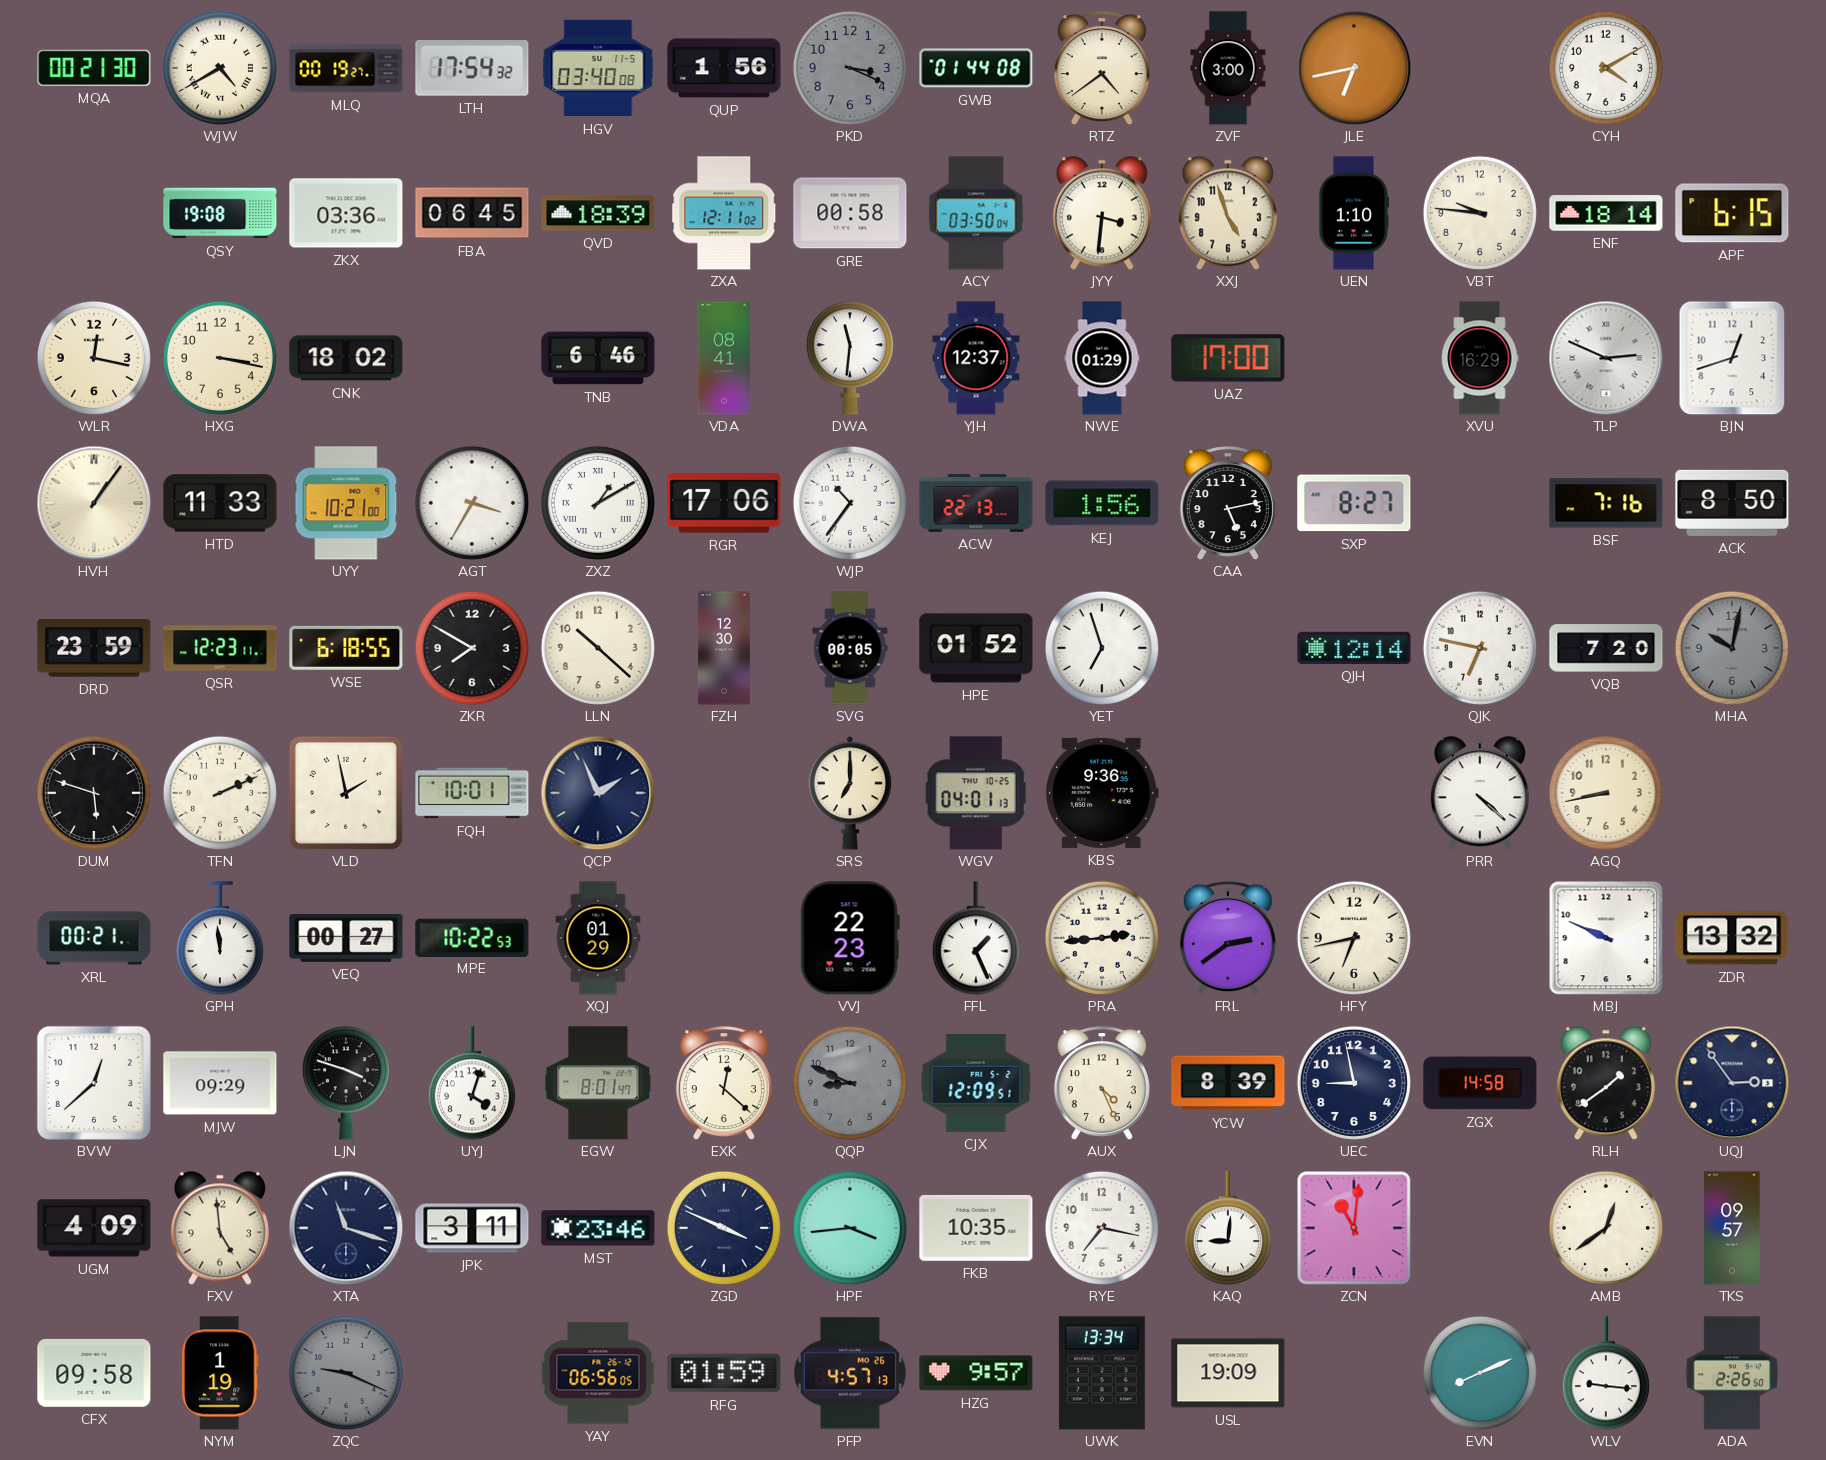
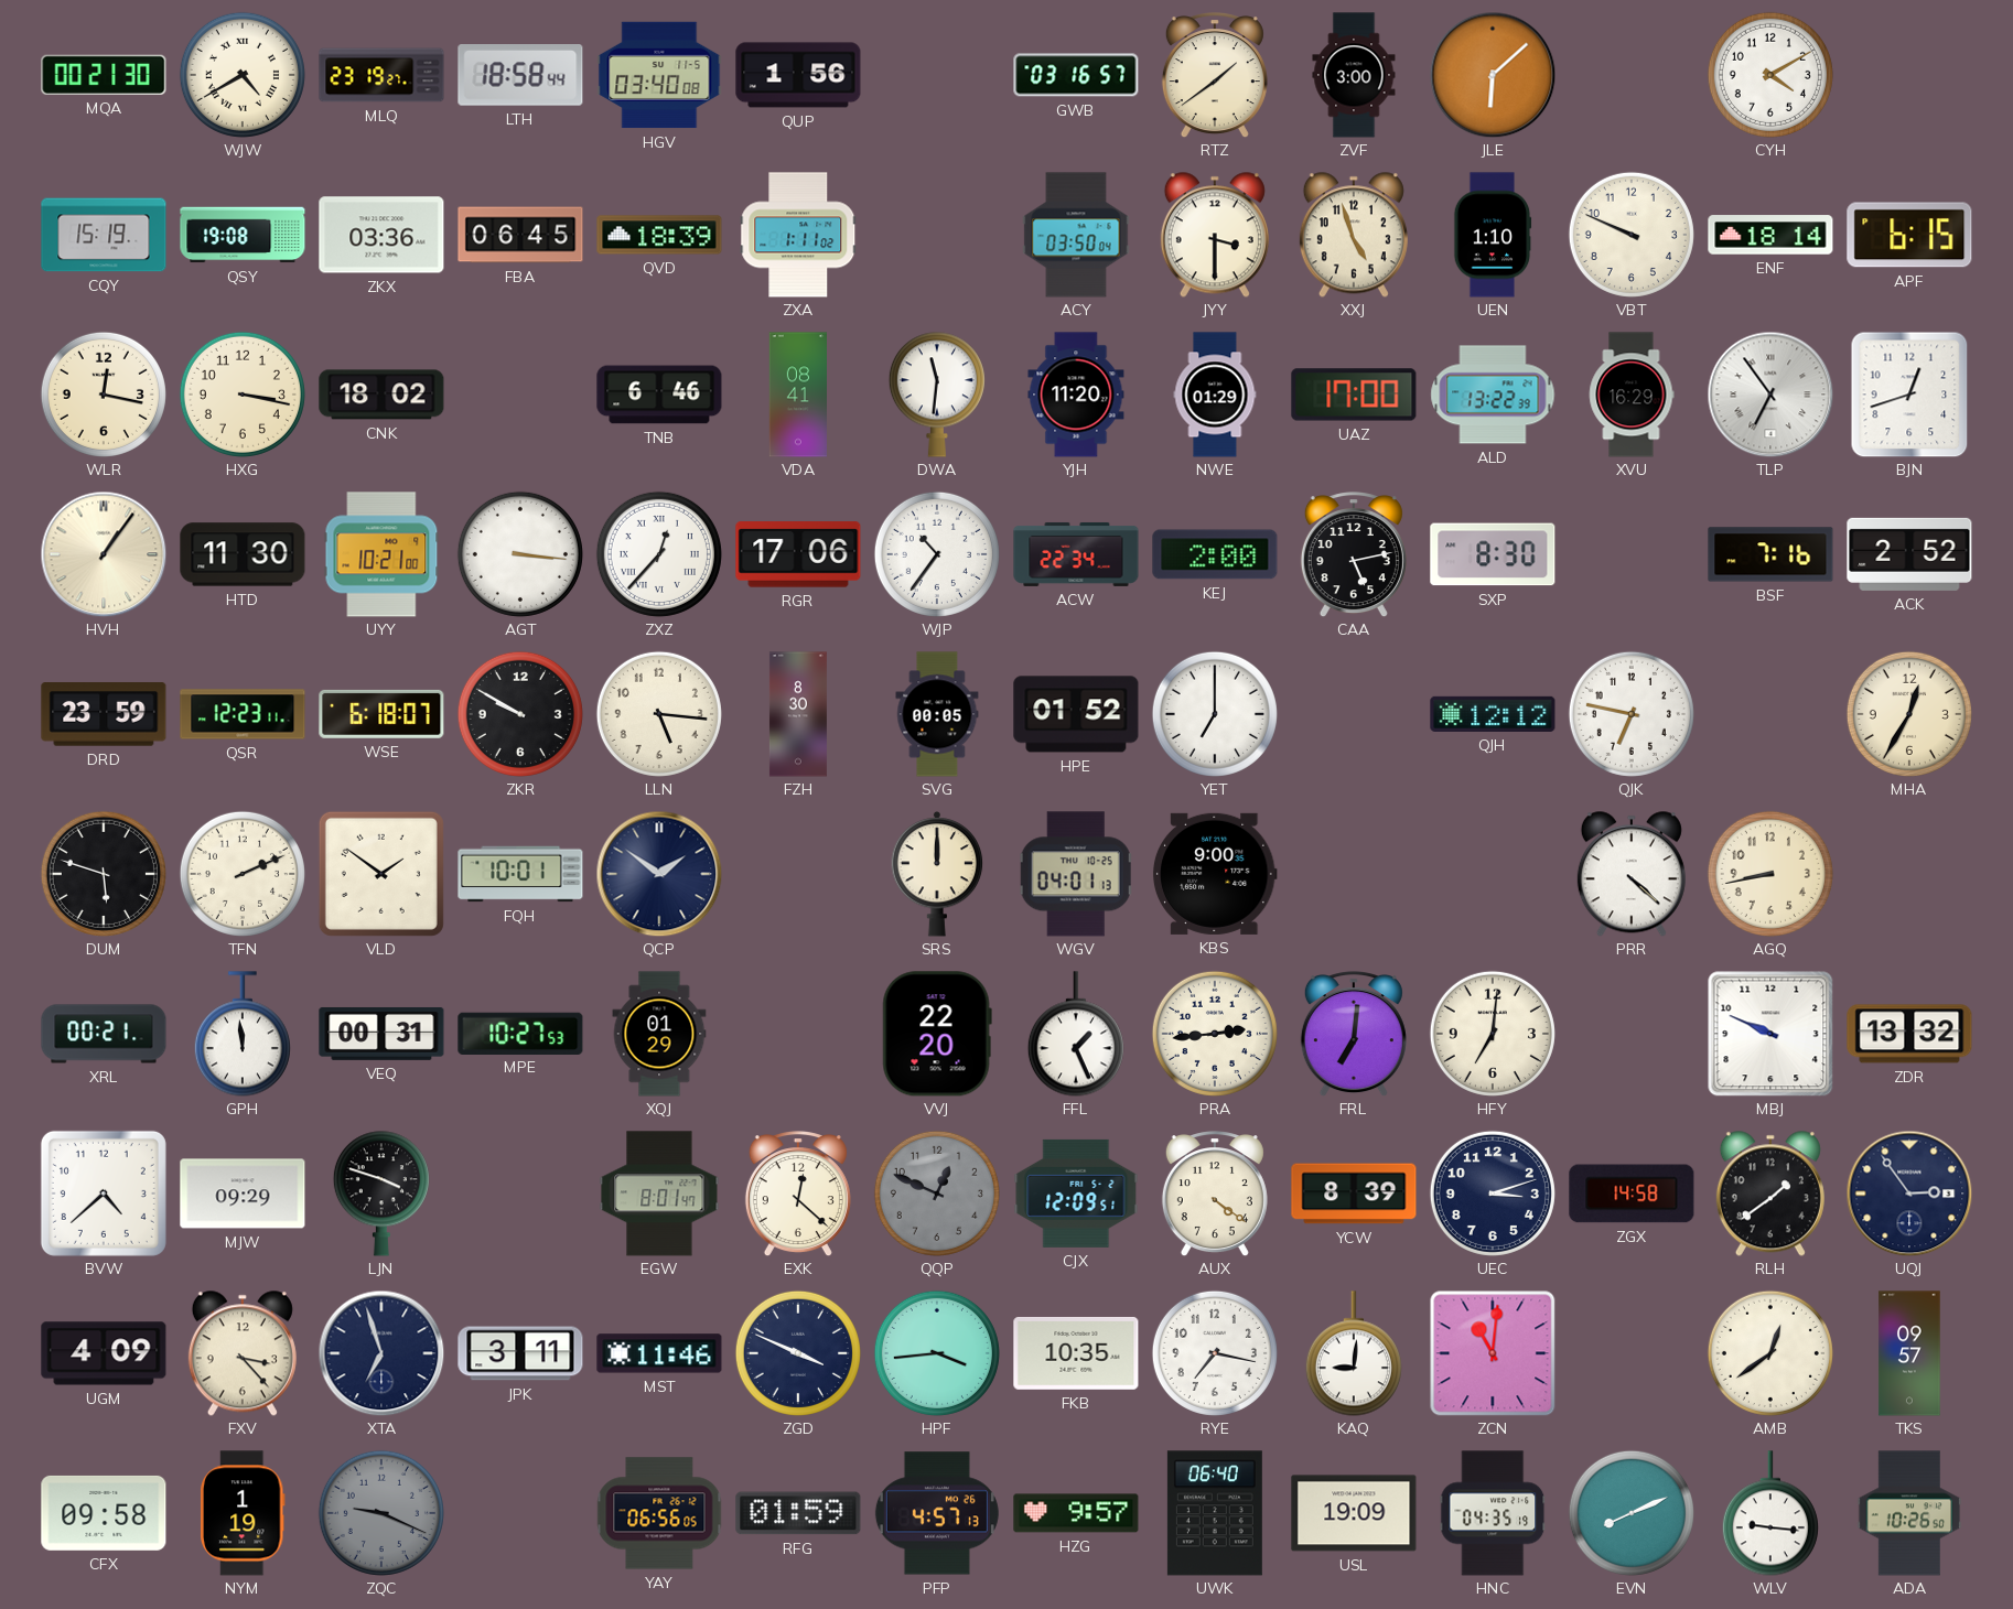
MLQ: 00:19 -> 23:19
LTH: 17:54 -> 18:58
PKD: 3:19 -> none
GWB: 01:44 -> 03:16
RTZ: 4:39 -> 1:39
JLE: 6:43 -> 6:08
CQY: none -> 15:19
ZXA: 12:11 -> 1:11
GRE: 00:58 -> none
JYY: 3:31 -> 3:30
VBT: 9:46 -> 9:49
YJH: 12:37 -> 11:20
ALD: none -> 13:22
TLP: 2:49 -> 6:54
HTD: 11:33 -> 11:30
AGT: 3:35 -> 3:16
ZXZ: 1:10 -> 12:37
ACW: 22:13 -> 22:34
KEJ: 1:56 -> 2:00
SXP: 8:27 -> 8:30
ACK: 8:50 -> 2:52
WSE: 6:18:55 -> 6:18:07
ZKR: 7:50 -> 9:50
LLN: 10:22 -> 5:16
FZH: 12:30 -> 8:30
YET: 6:57 -> 7:00
QJH: 12:14 -> 12:12
VQB: 7:20 -> none
MHA: 10:02 -> 12:35
MHA dial: grey -> cream
VLD: 1:58 -> 1:51
QCP: 1:56 -> 1:51
SRS: 7:00 -> 12:00
KBS: 9:36 -> 9:00
VEQ: 00:27 -> 00:31
MPE: 10:22 -> 10:27
VVJ: 22:23 -> 22:20
FRL: 2:39 -> 7:01
HFY: 6:43 -> 7:01
BVW: 12:38 -> 4:38
UYJ: 4:03 -> none
QQP: 8:49 -> 12:49
AUX: 4:26 -> 4:21
UEC: 8:58 -> 3:12
FXV: 4:59 -> 3:23
XTA: 11:18 -> 6:57
MST: 23:46 -> 11:46
UWK: 13:34 -> 06:40
HNC: none -> 04:35
ADA: 2:26 -> 10:26
